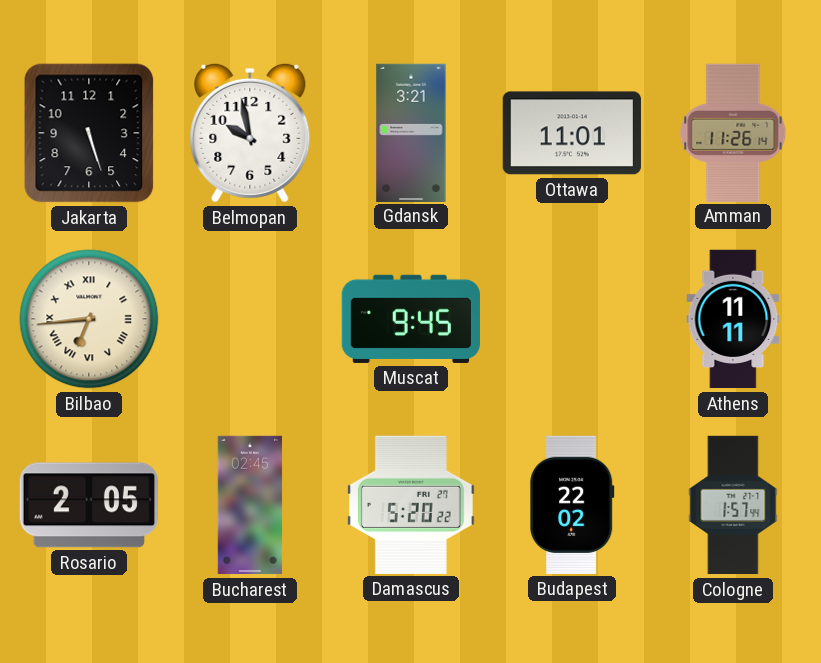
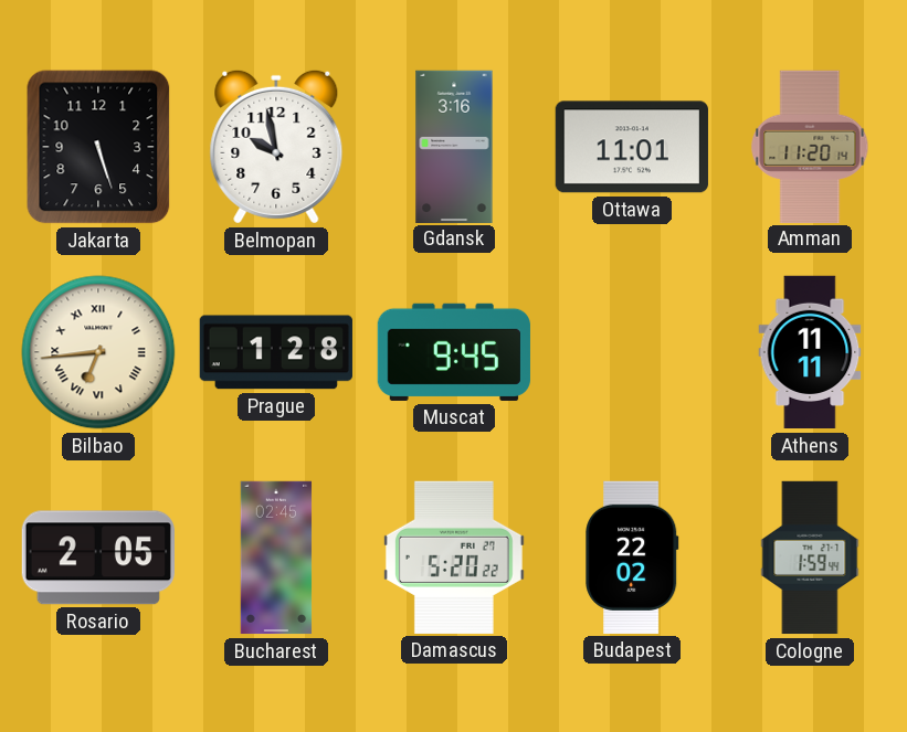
Gdansk: 3:21 -> 3:16
Amman: 11:26 -> 11:20
Prague: none -> 1:28
Cologne: 1:57 -> 1:59
